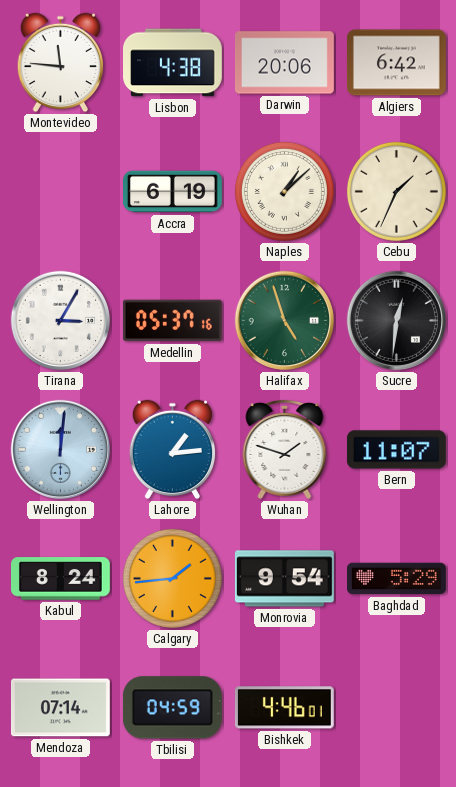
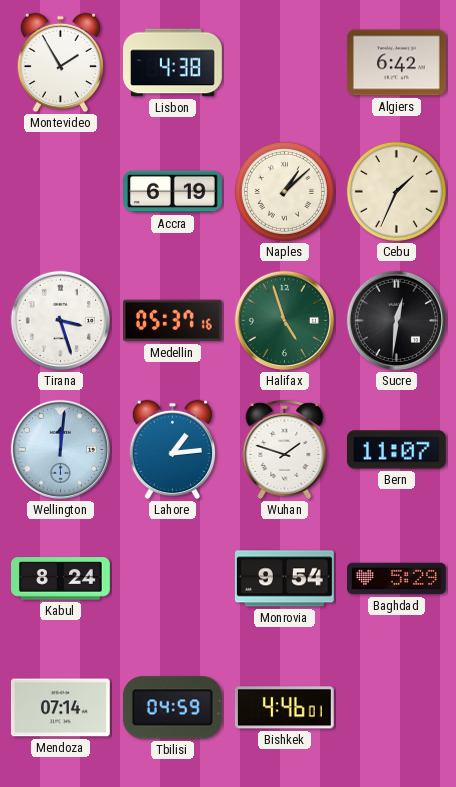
Montevideo: 11:46 -> 1:55
Darwin: 20:06 -> none
Tirana: 3:05 -> 3:27
Calgary: 1:44 -> none
